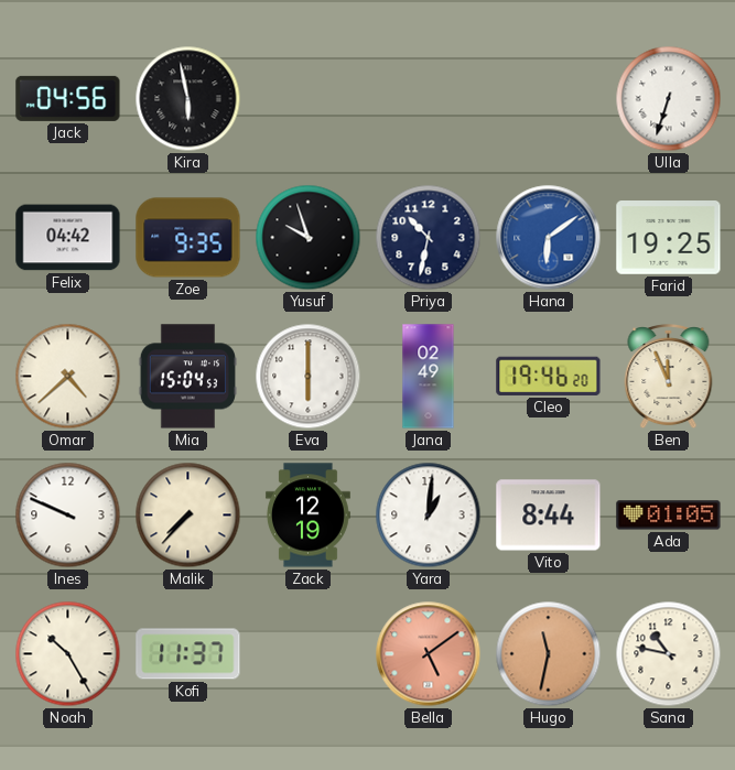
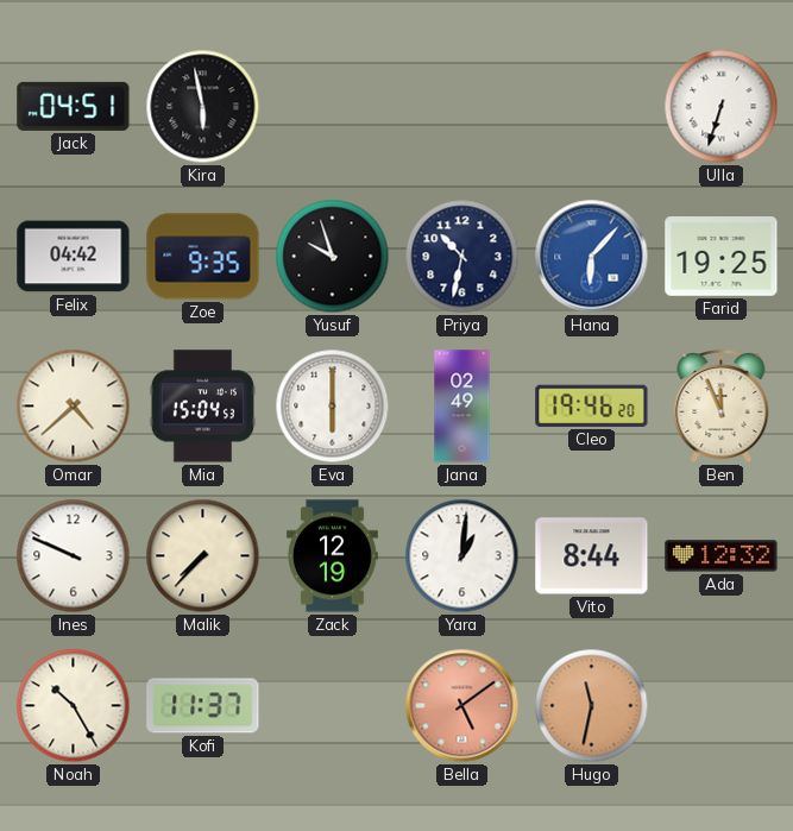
Jack: 04:56 -> 04:51
Hana: 6:09 -> 6:07
Ada: 01:05 -> 12:32
Sana: 10:47 -> none
